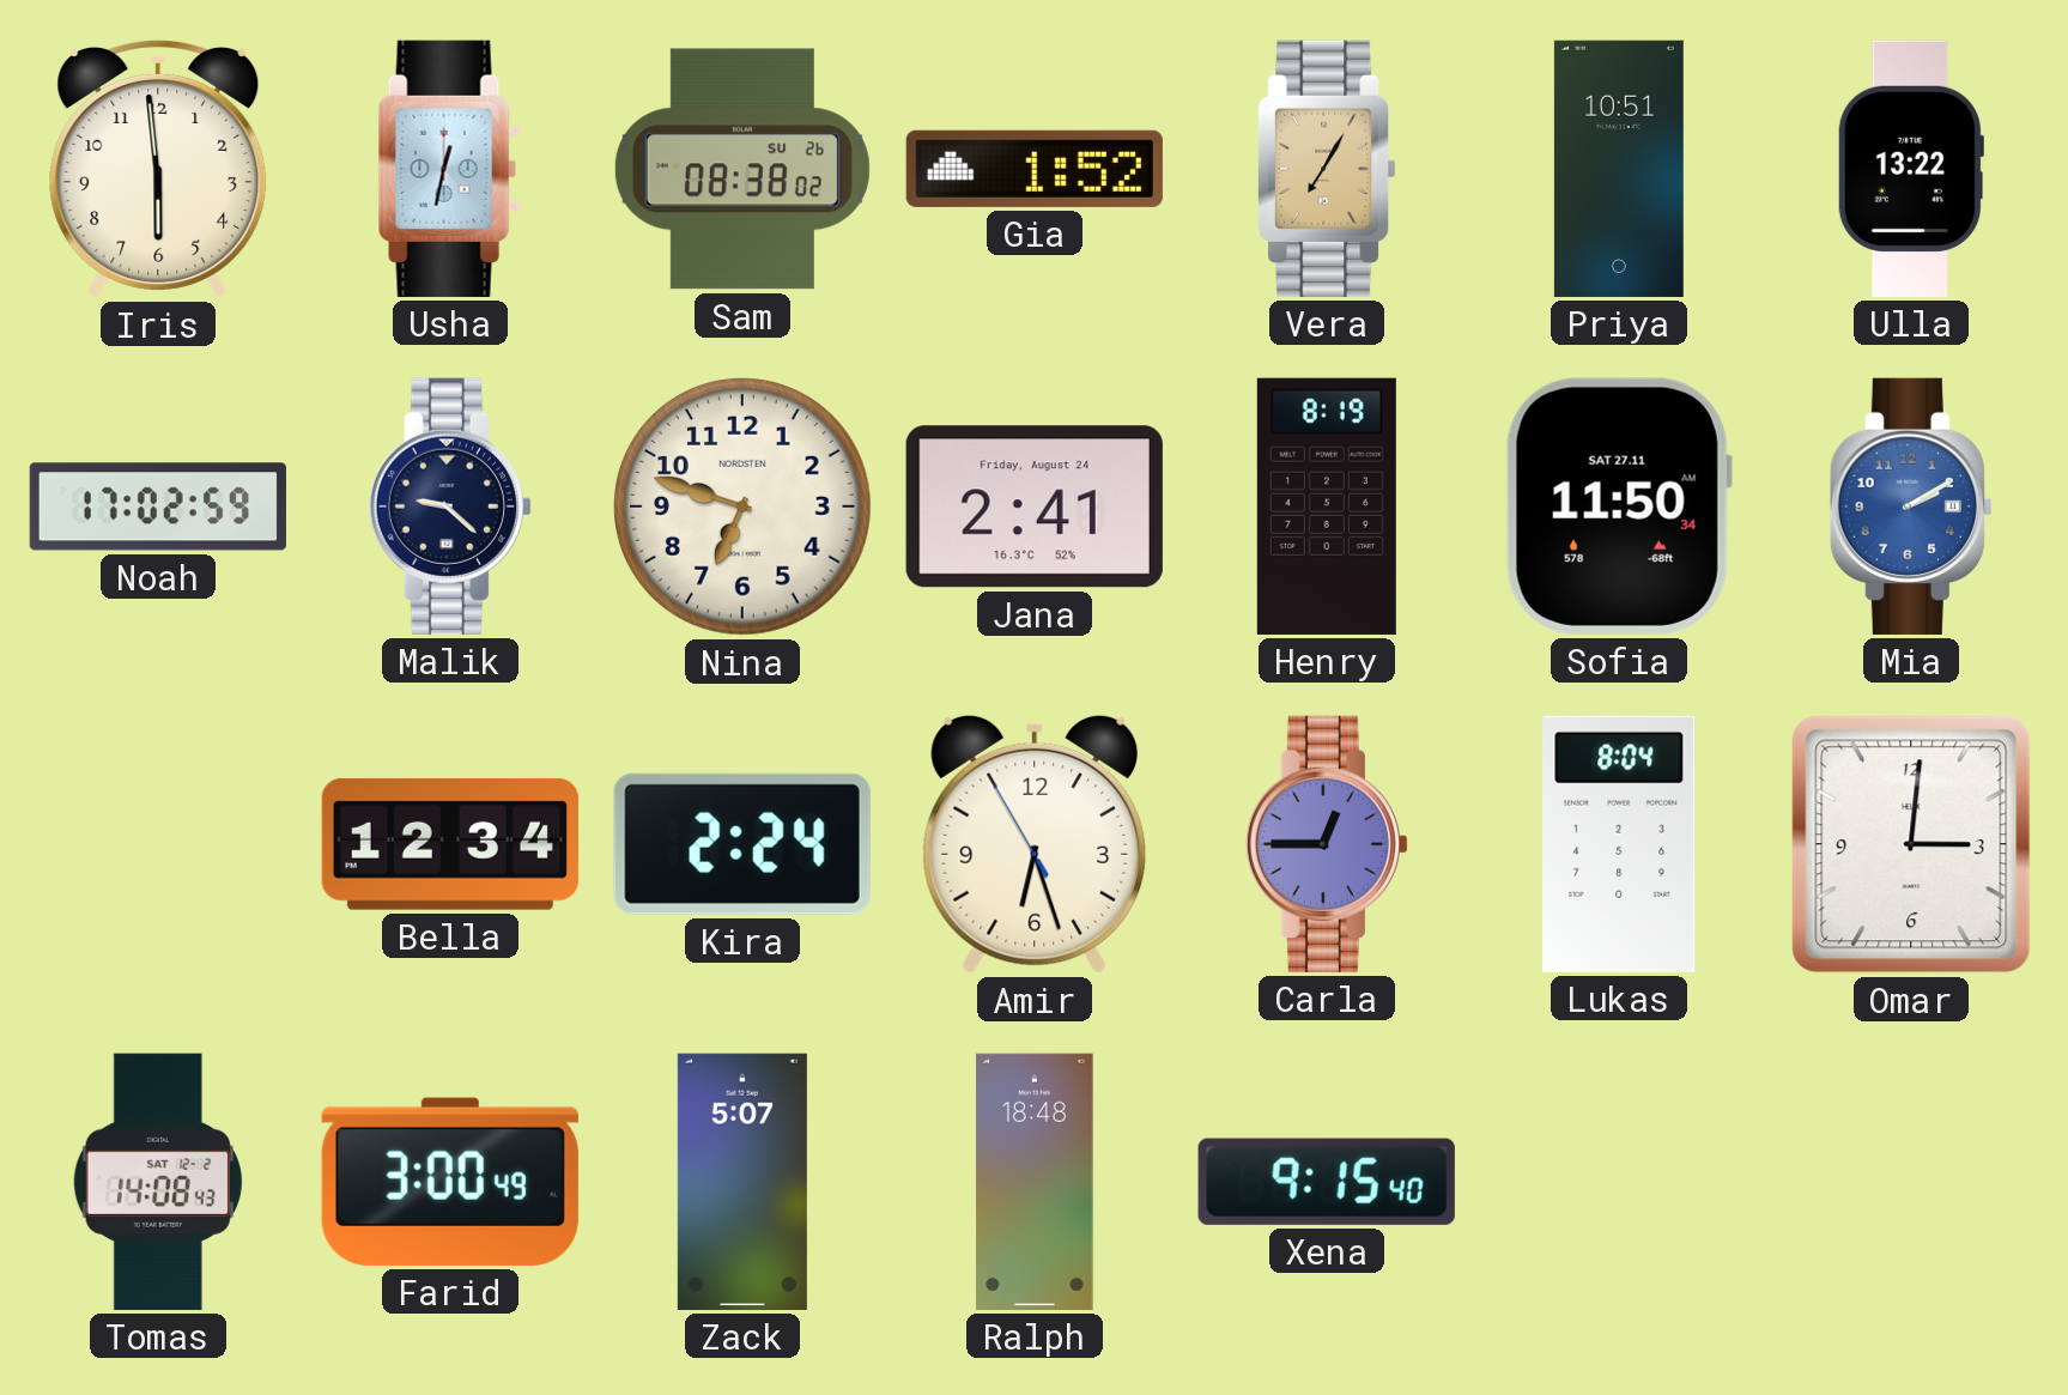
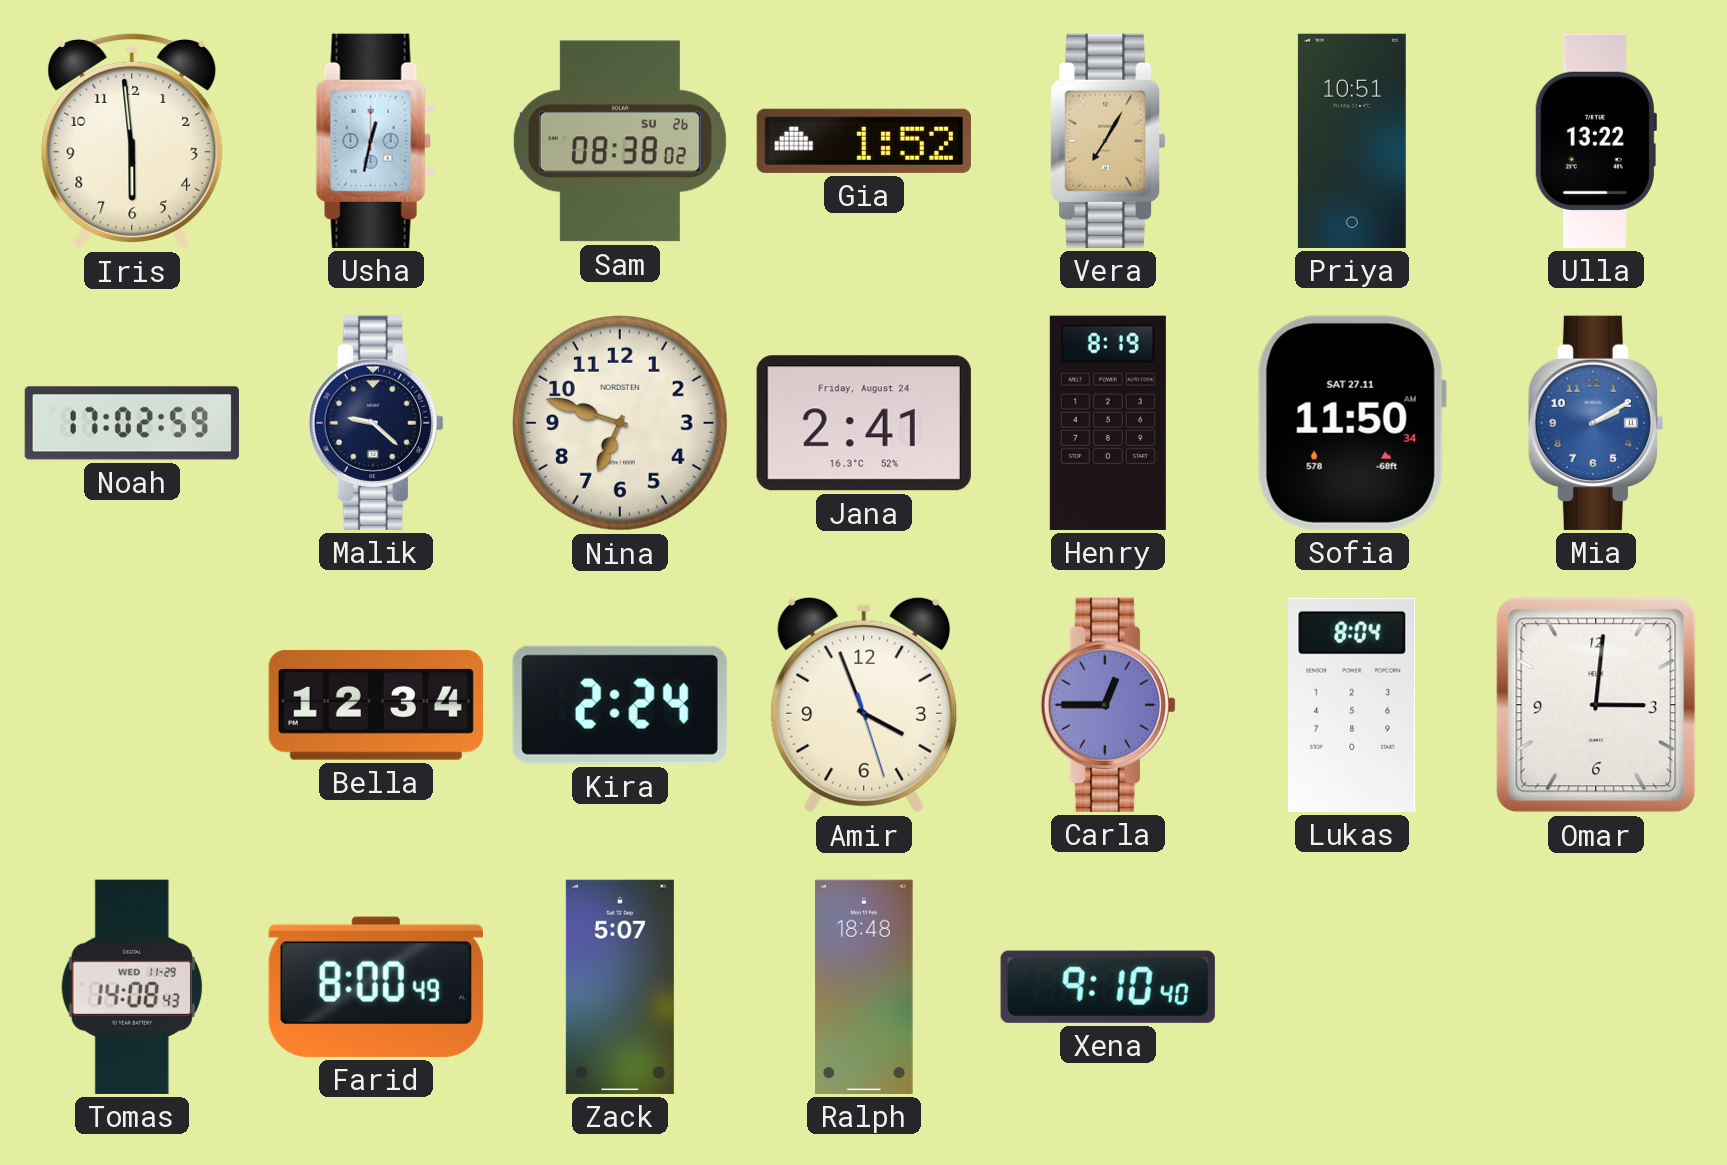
Amir: 6:26 -> 3:56
Tomas date: SAT 12-2 -> WED 11-29
Farid: 3:00 -> 8:00
Xena: 9:15 -> 9:10
